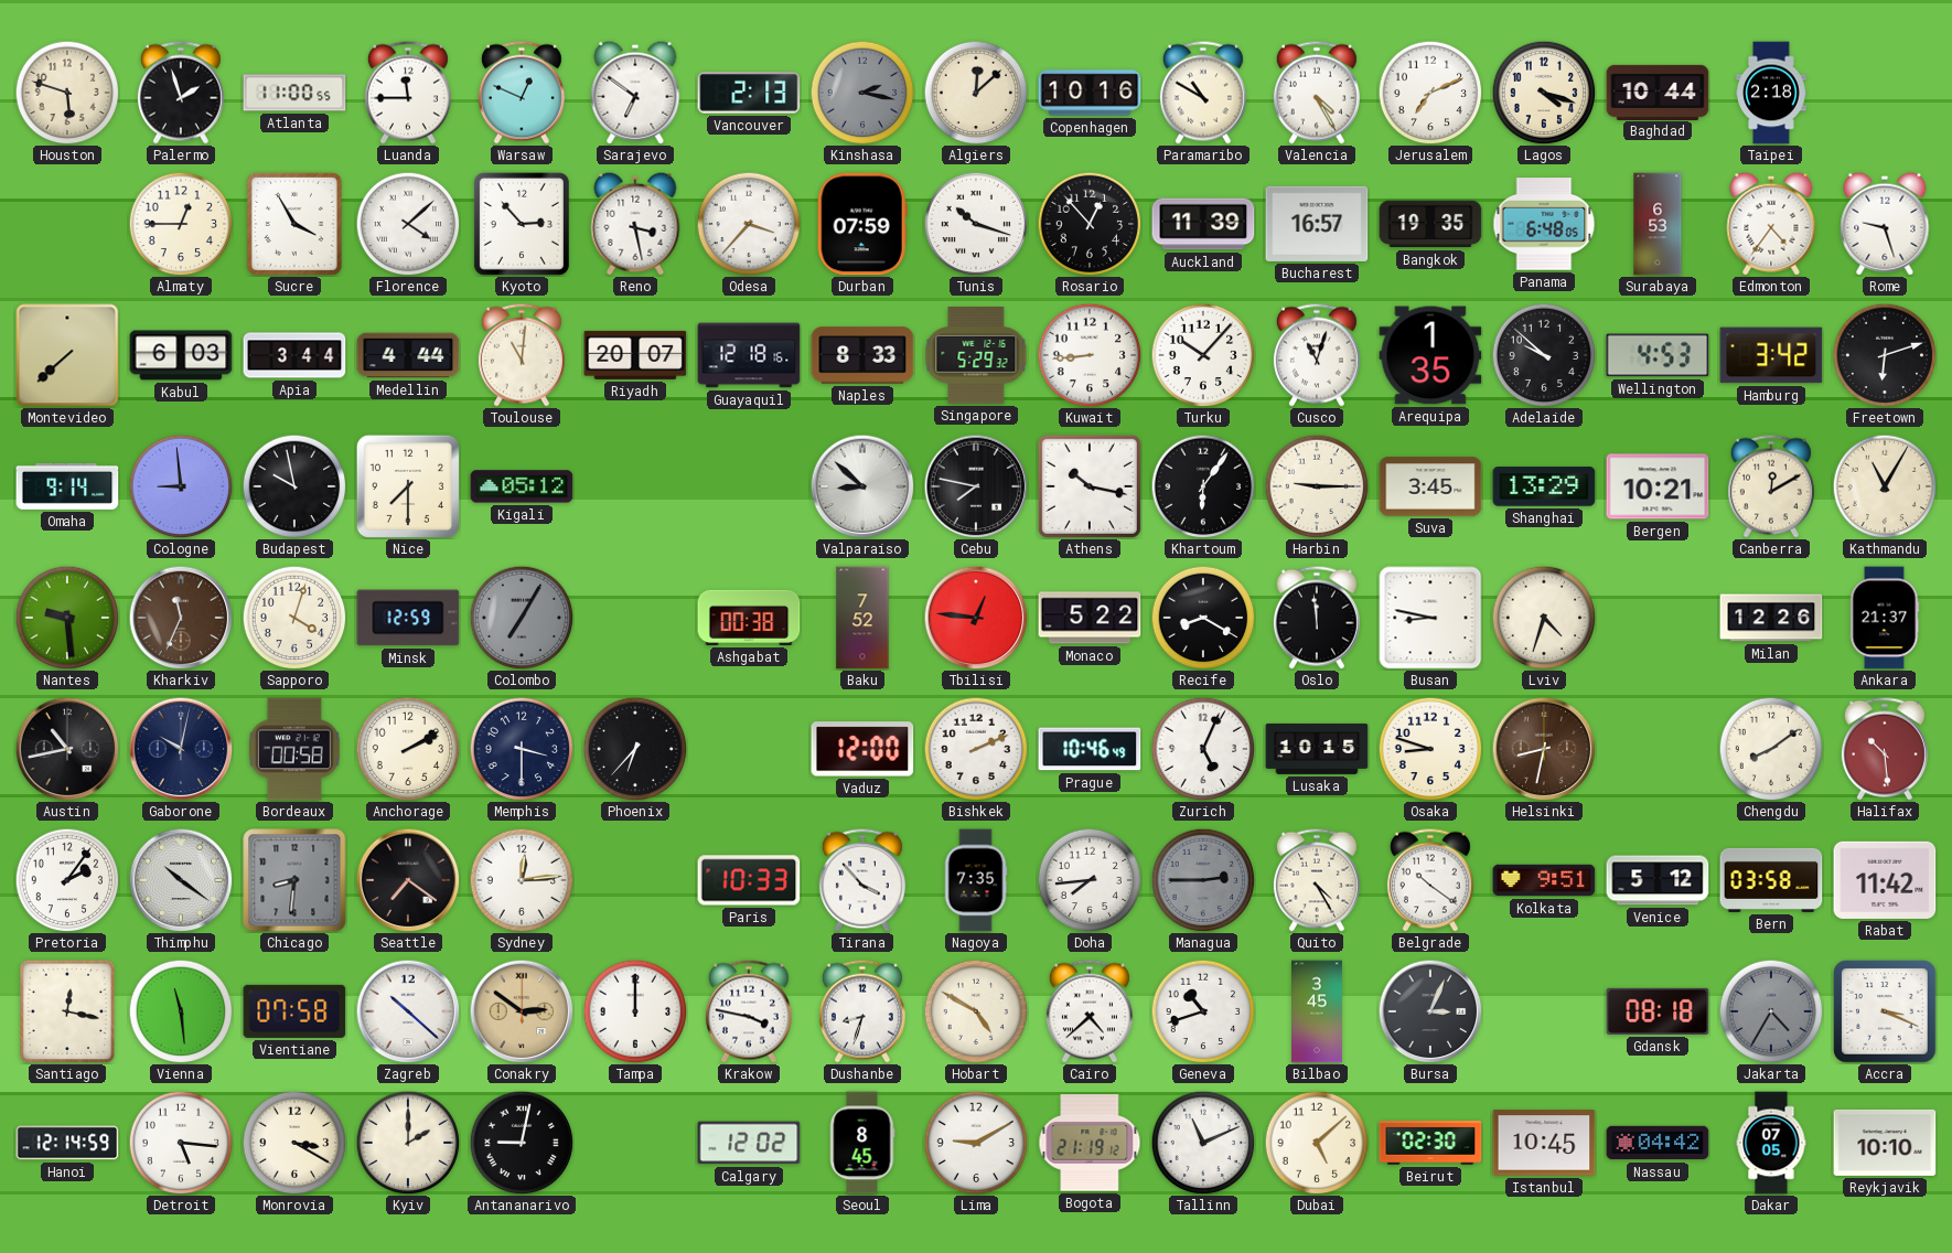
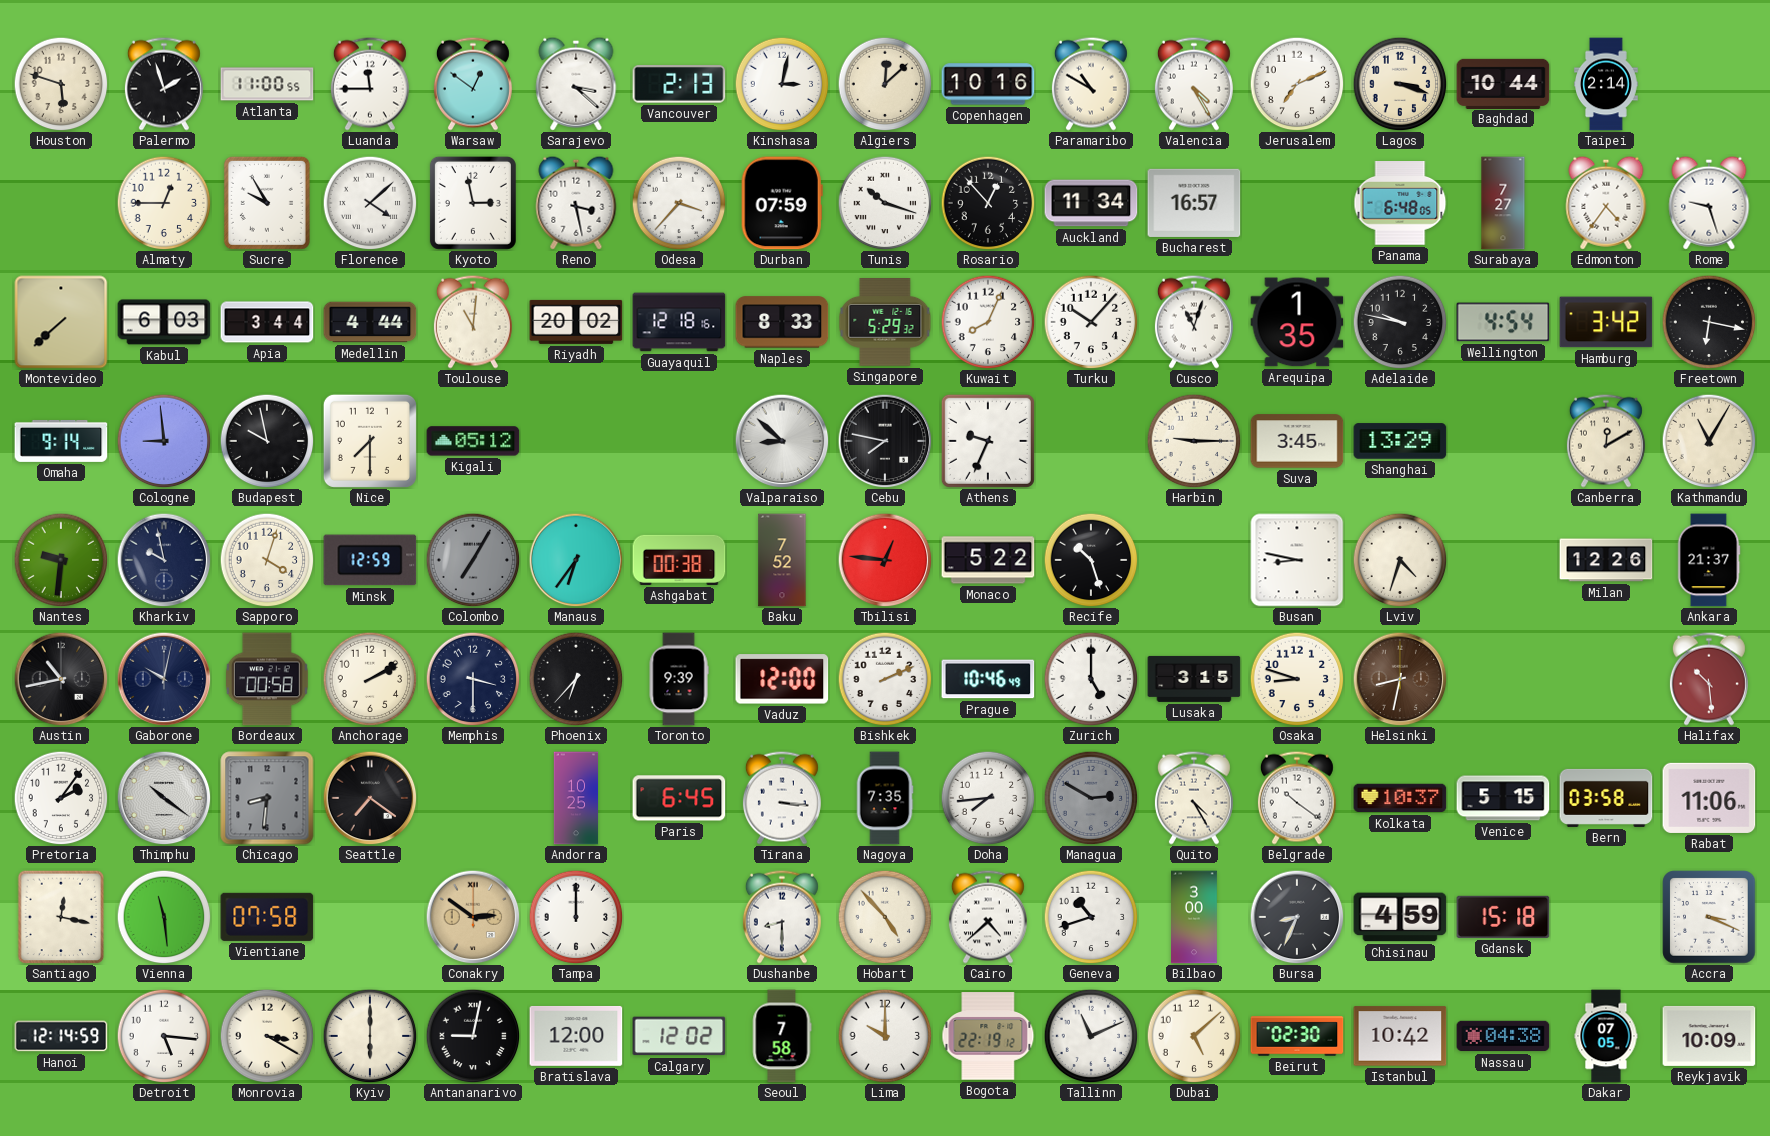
Warsaw: 12:49 -> 12:51
Sarajevo: 6:51 -> 3:22
Kinshasa: 2:17 -> 3:02
Kinshasa dial: grey -> white
Lagos: 4:18 -> 3:18
Taipei: 2:18 -> 2:14
Sucre: 3:55 -> 9:55
Kyoto: 2:53 -> 2:58
Auckland: 11:39 -> 11:34
Bangkok: 19:35 -> none
Surabaya: 6:53 -> 7:27
Riyadh: 20:07 -> 20:02
Kuwait: 8:44 -> 8:04
Adelaide: 9:52 -> 9:47
Wellington: 4:53 -> 4:54
Freetown: 6:12 -> 6:17
Athens: 10:17 -> 9:34
Khartoum: 6:06 -> none
Bergen: 10:21 -> none
Nantes: 9:29 -> 9:31
Kharkiv: 11:34 -> 9:58
Kharkiv dial: brown -> navy
Manaus: none -> 6:36
Recife: 8:20 -> 10:27
Oslo: 11:59 -> none
Toronto: none -> 9:39
Zurich: 5:04 -> 5:00
Lusaka: 10:15 -> 3:15
Chengdu: 8:09 -> none
Sydney: 12:14 -> none
Andorra: none -> 10:25
Paris: 10:33 -> 6:45
Tirana: 3:53 -> 3:16
Managua: 2:45 -> 2:50
Kolkata: 9:51 -> 10:37
Venice: 5:12 -> 5:15
Rabat: 11:42 -> 11:06
Zagreb: 10:22 -> none
Krakow: 3:47 -> none
Dushanbe: 8:33 -> 8:30
Hobart: 4:50 -> 4:53
Bilbao: 3:45 -> 3:00
Bursa: 3:04 -> 8:34
Chisinau: none -> 4:59
Gdansk: 08:18 -> 15:18
Jakarta: 4:35 -> none
Kyiv: 2:00 -> 6:00
Bratislava: none -> 12:00
Seoul: 8:45 -> 7:58
Lima: 9:10 -> 10:00
Bogota: 21:19 -> 22:19
Istanbul: 10:45 -> 10:42
Nassau: 04:42 -> 04:38
Reykjavik: 10:10 -> 10:09
